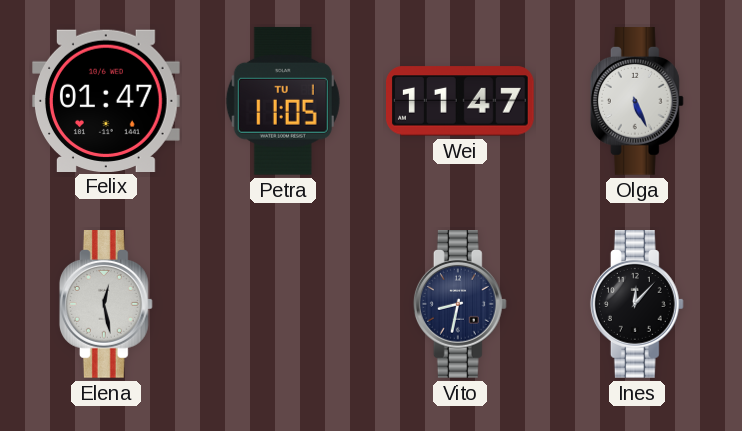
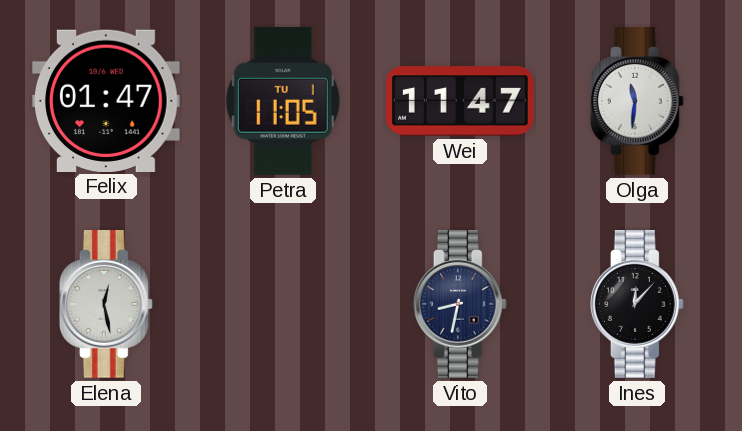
Olga: 5:26 -> 11:31
